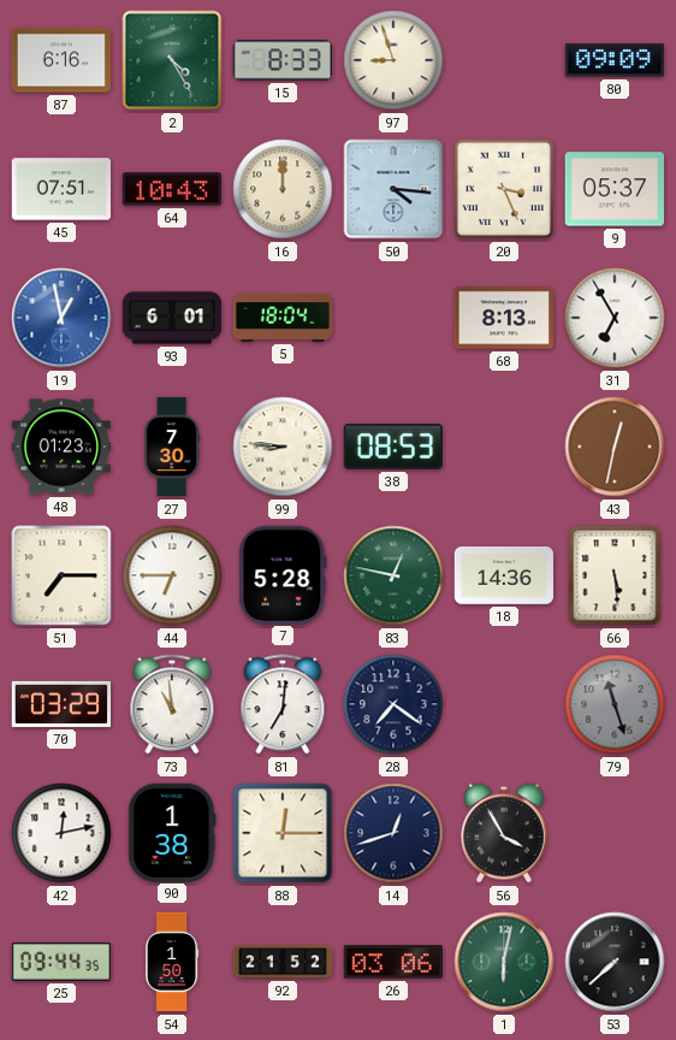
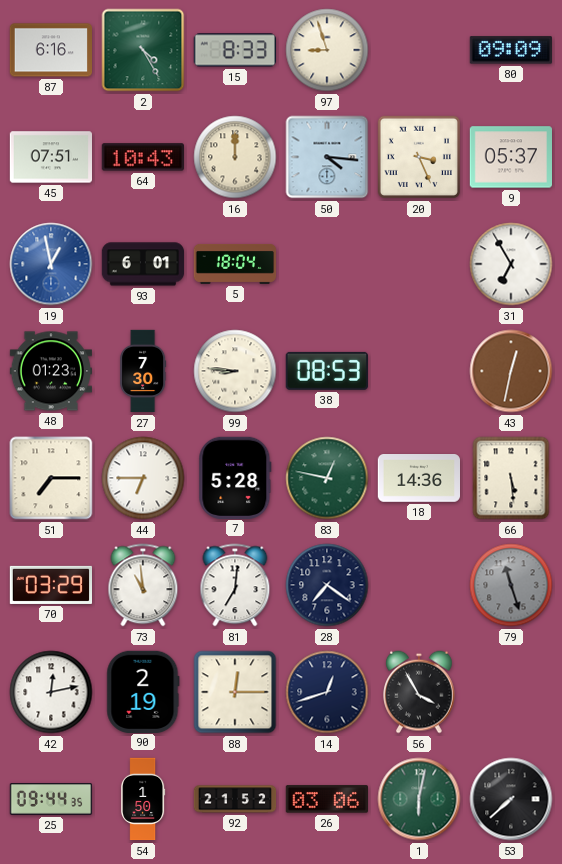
68: 8:13 -> none
90: 1:38 -> 2:19
